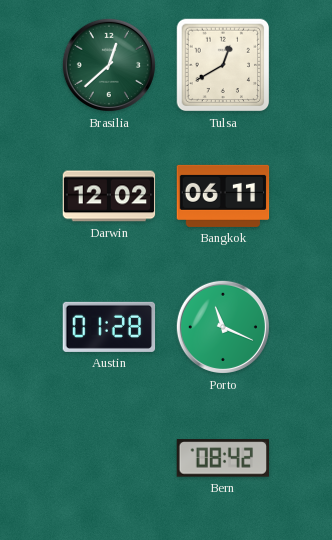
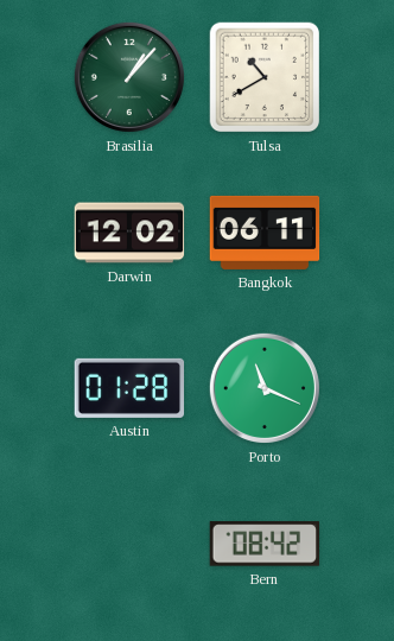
Brasilia: 12:38 -> 1:07
Tulsa: 12:40 -> 10:40
